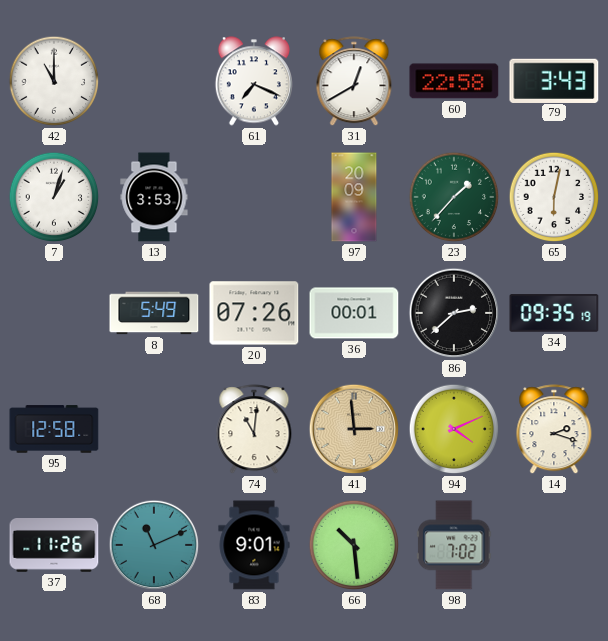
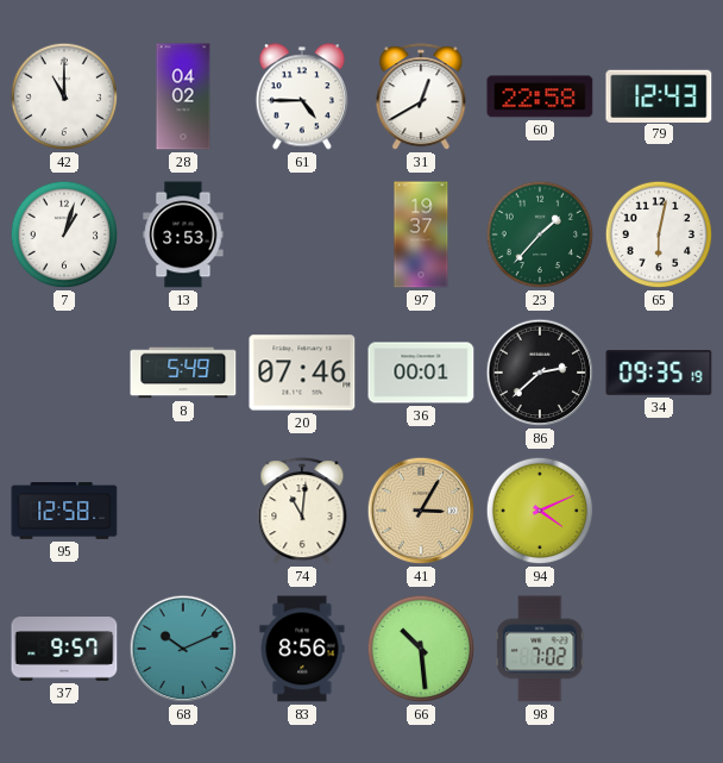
28: none -> 04:02
61: 7:19 -> 4:45
79: 3:43 -> 12:43
97: 20:09 -> 19:37
20: 07:26 -> 07:46
41: 2:59 -> 3:05
14: 2:18 -> none
37: 11:26 -> 9:57
68: 11:11 -> 10:11
83: 9:01 -> 8:56
